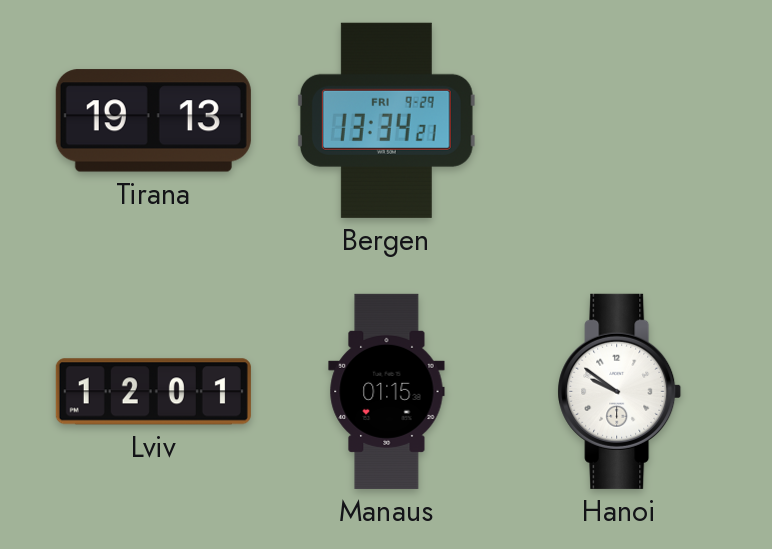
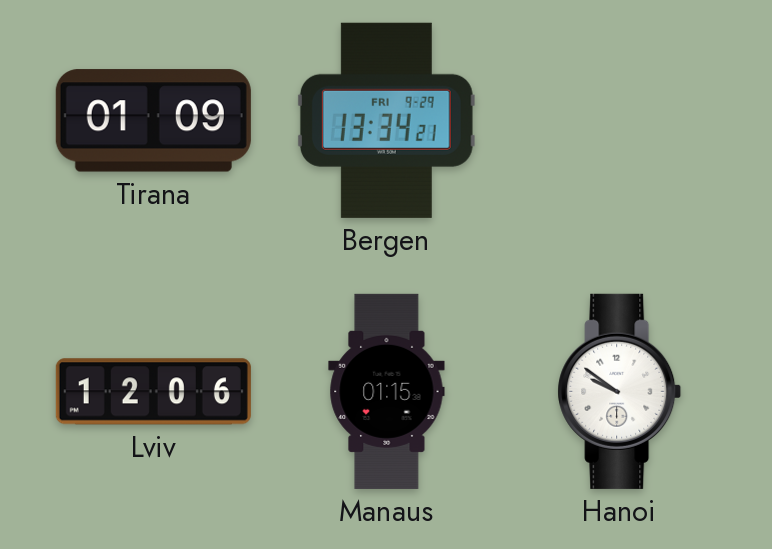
Tirana: 19:13 -> 01:09
Lviv: 12:01 -> 12:06
